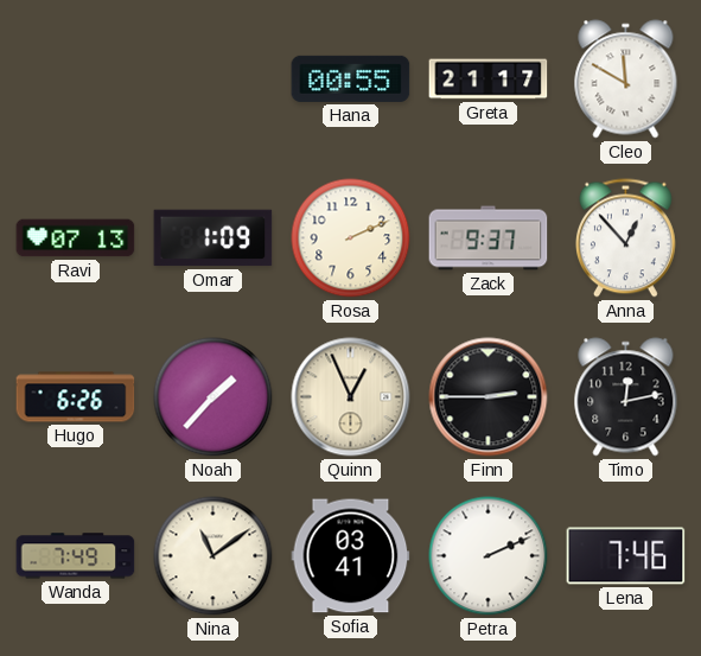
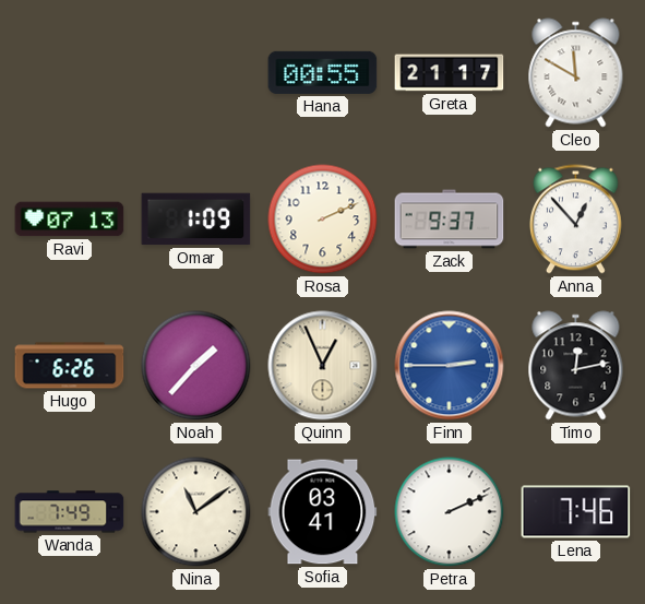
Finn dial: black -> blue
